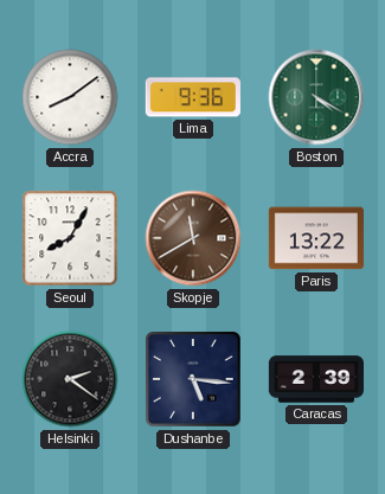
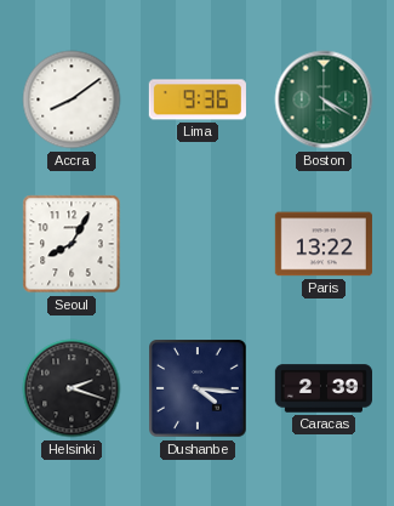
Skopje: 11:40 -> none
Helsinki: 2:21 -> 2:18
Dushanbe: 5:16 -> 4:16
